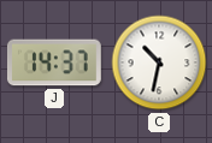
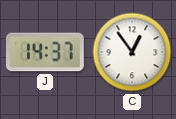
C: 10:32 -> 12:54
